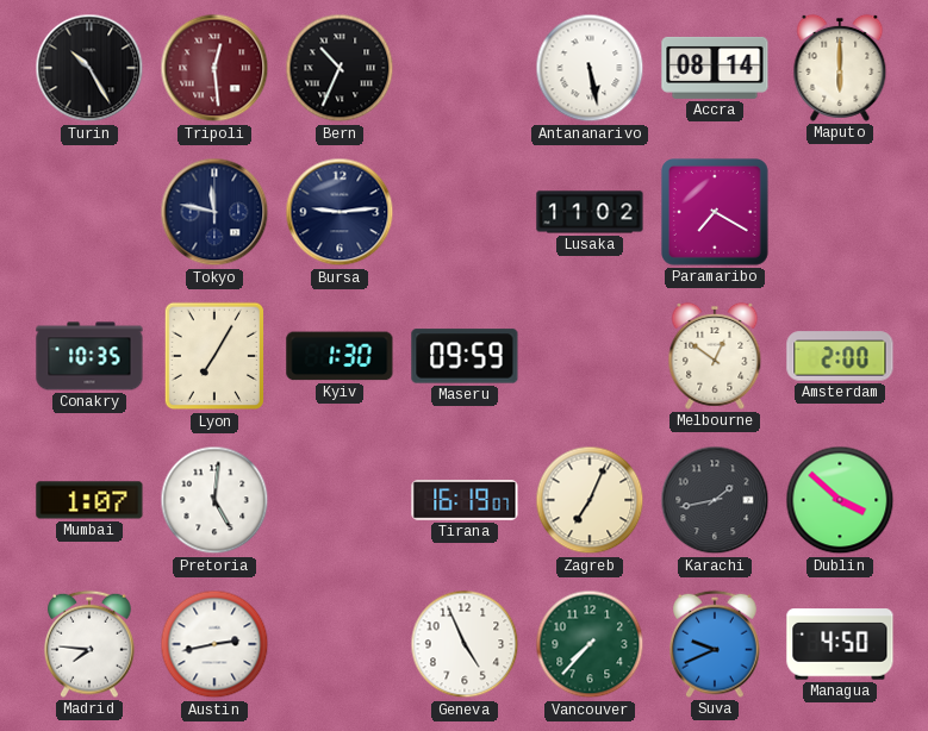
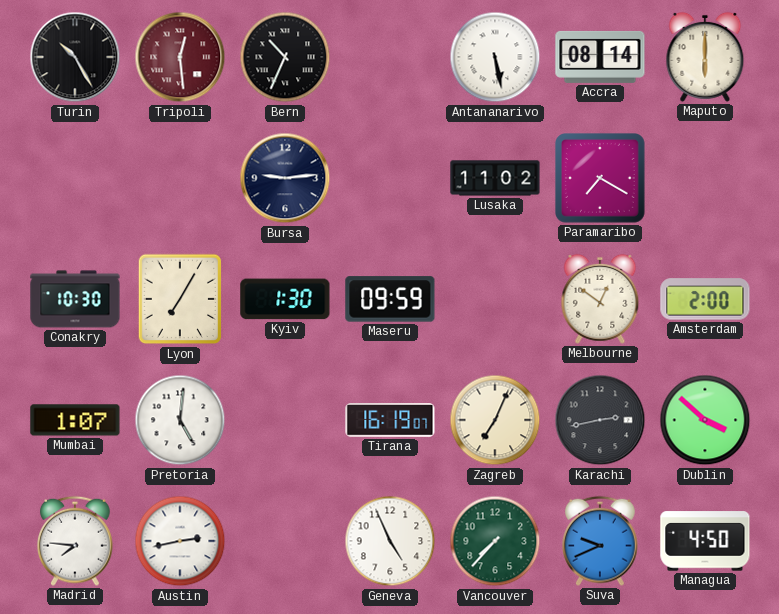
Tokyo: 11:47 -> none
Conakry: 10:35 -> 10:30
Karachi: 1:43 -> 2:43
